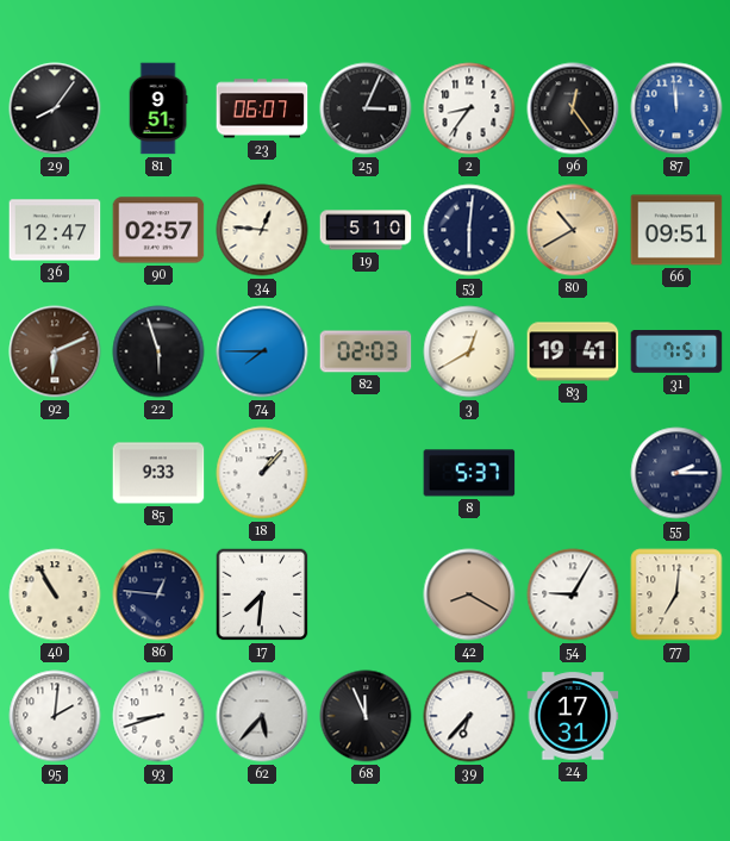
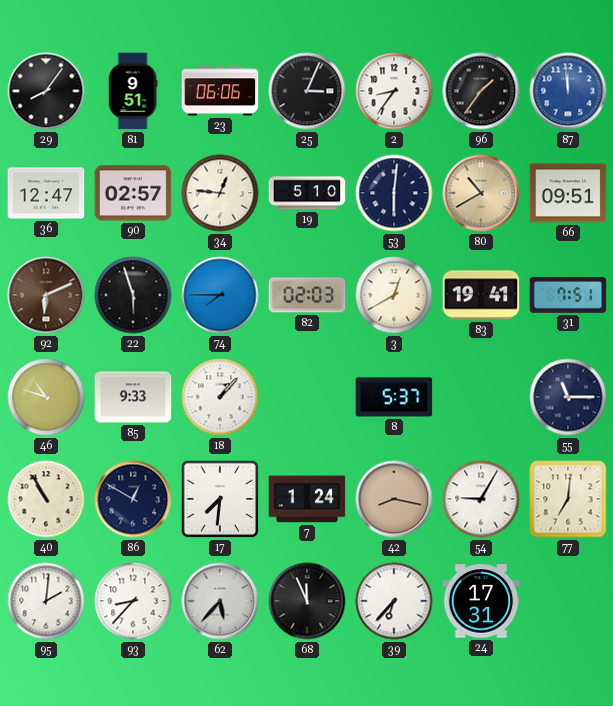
23: 06:07 -> 06:06
96: 12:24 -> 1:36
46: none -> 10:48
55: 2:15 -> 11:15
86: 12:46 -> 12:50
7: none -> 1:24
42: 8:20 -> 8:17
93: 8:42 -> 8:37
